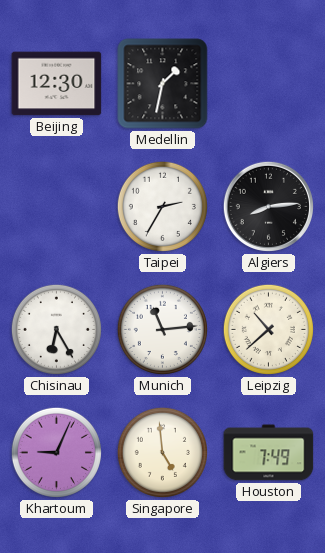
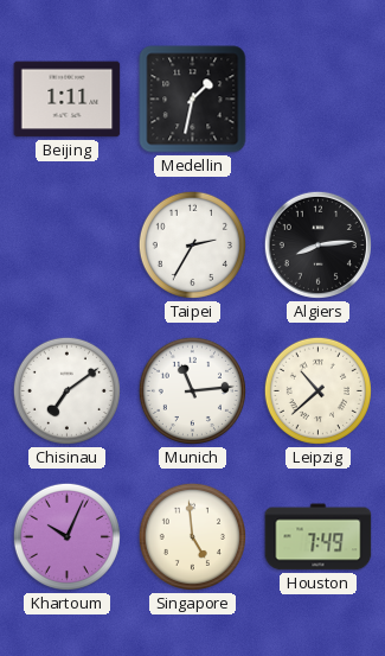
Beijing: 12:30 -> 1:11
Chisinau: 6:25 -> 7:09
Khartoum: 9:04 -> 10:04
